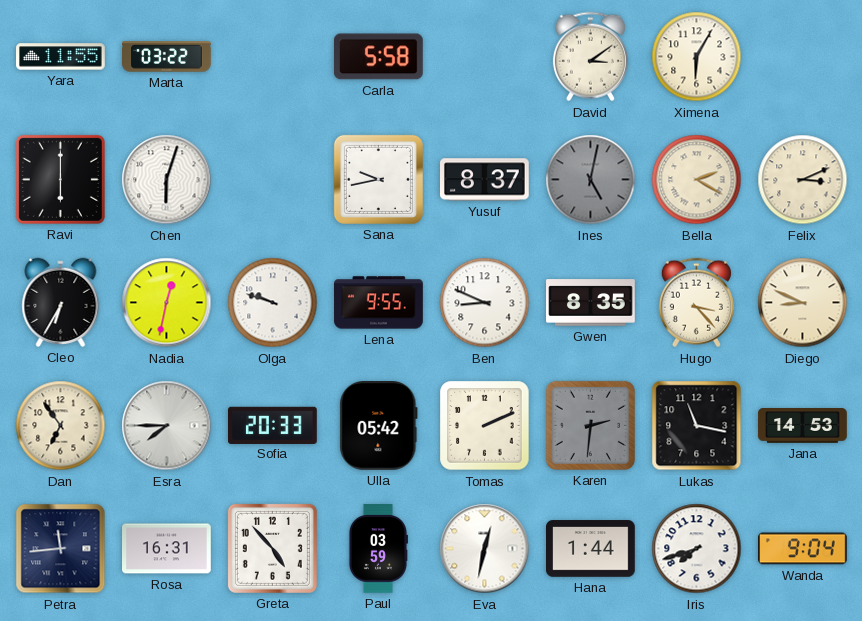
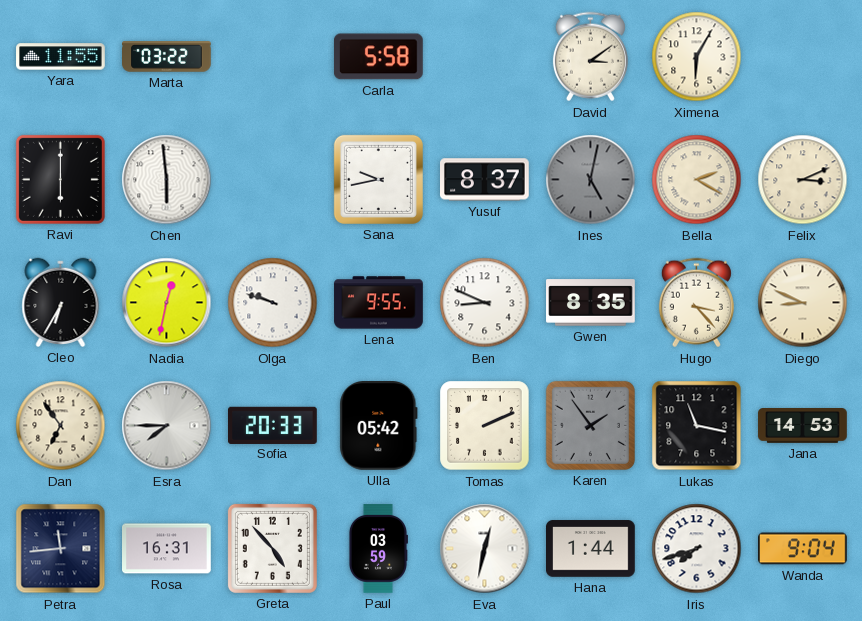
Chen: 6:03 -> 5:59
Karen: 2:31 -> 1:54
